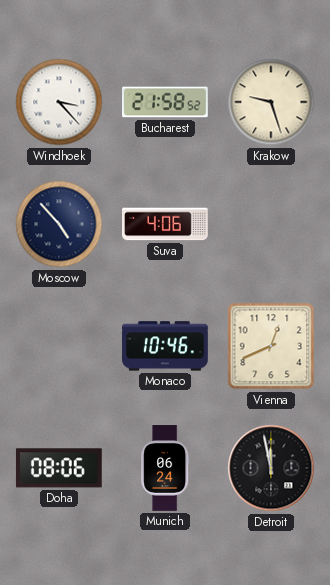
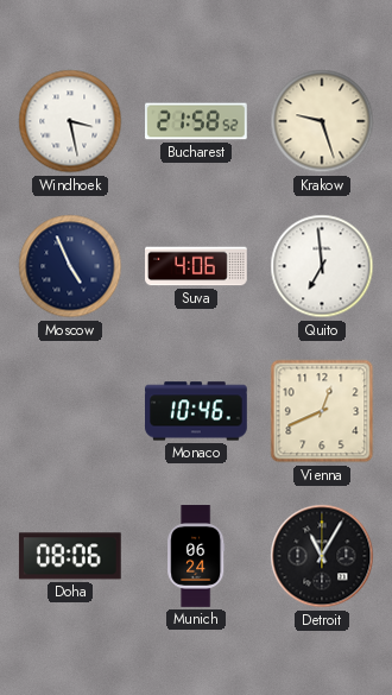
Windhoek: 3:23 -> 3:28
Moscow: 4:53 -> 4:56
Quito: none -> 6:59
Detroit: 11:58 -> 11:05
